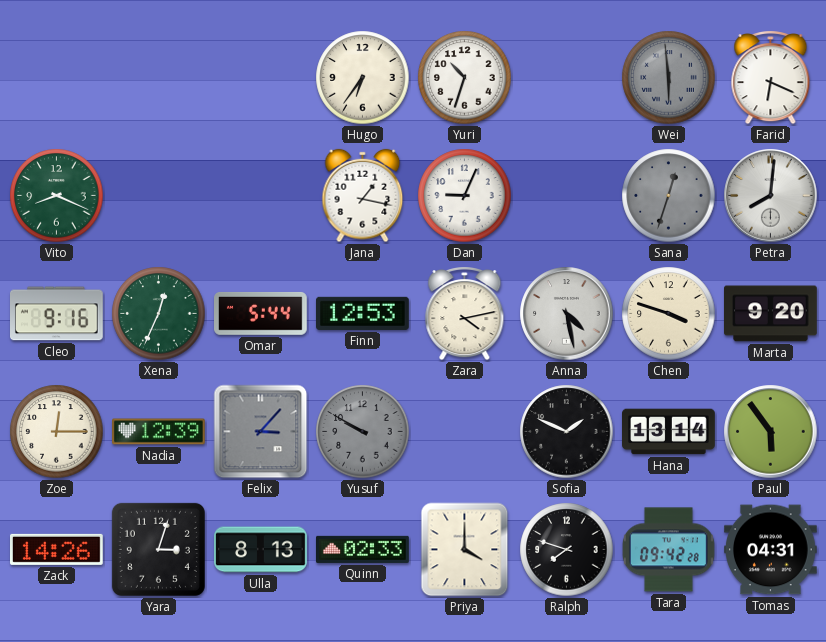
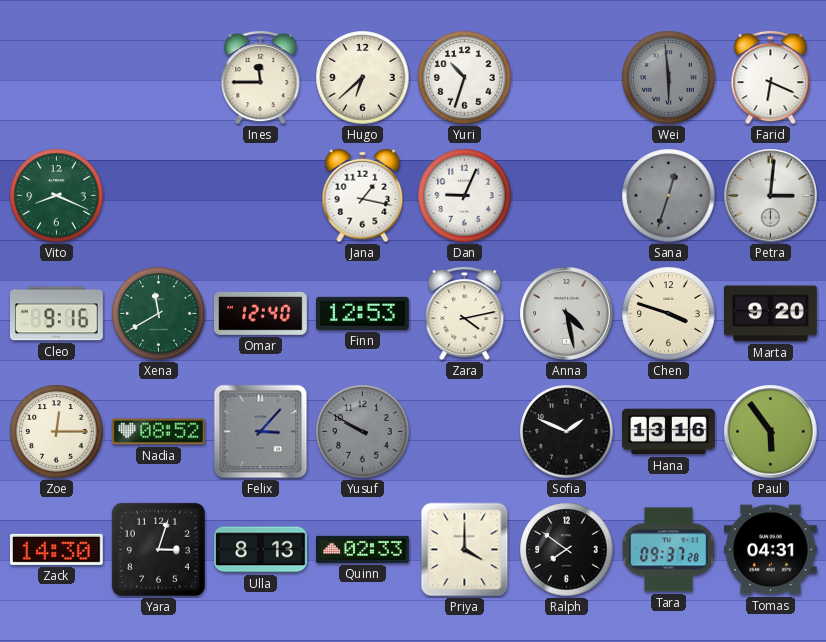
Ines: none -> 11:45
Hugo: 6:36 -> 6:38
Petra: 8:01 -> 3:01
Xena: 12:34 -> 11:40
Omar: 5:44 -> 12:40
Nadia: 12:39 -> 08:52
Hana: 13:14 -> 13:16
Zack: 14:26 -> 14:30
Ralph: 7:48 -> 7:51
Tara: 09:42 -> 09:37
